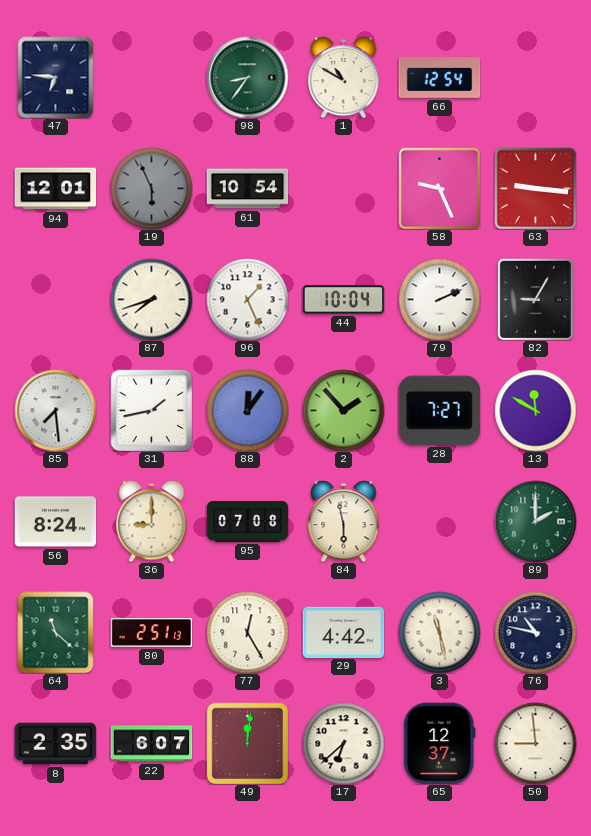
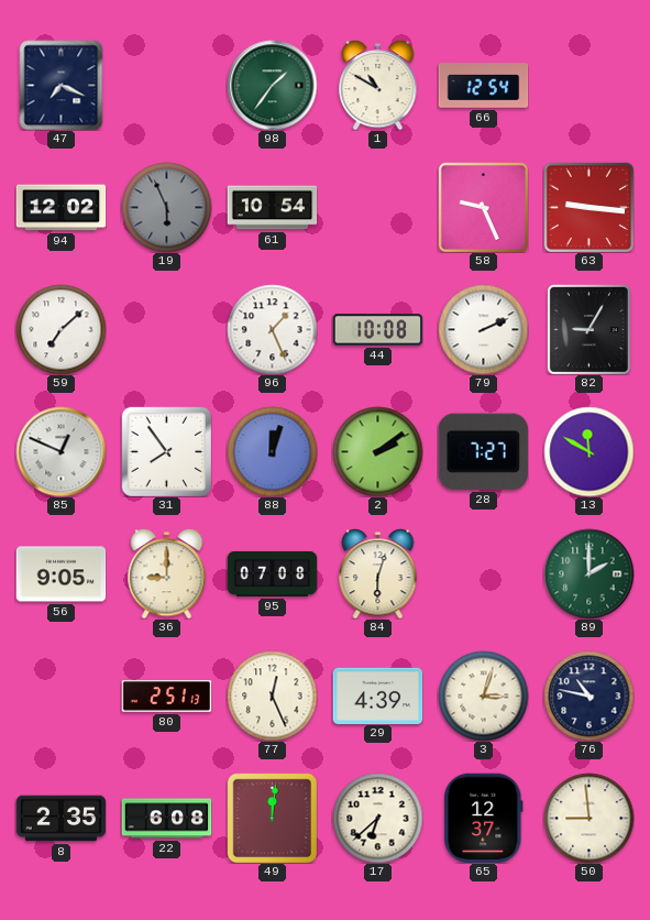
47: 6:46 -> 7:19
98: 8:36 -> 1:36
94: 12:01 -> 12:02
59: none -> 7:08
87: 7:42 -> none
44: 10:04 -> 10:08
85: 7:29 -> 12:49
31: 1:43 -> 7:54
88: 12:06 -> 12:03
2: 1:53 -> 2:09
56: 8:24 -> 9:05
84: 5:58 -> 6:03
64: 11:22 -> none
77: 12:25 -> 12:26
29: 4:42 -> 4:39
3: 11:28 -> 3:03
22: 6:07 -> 6:08
